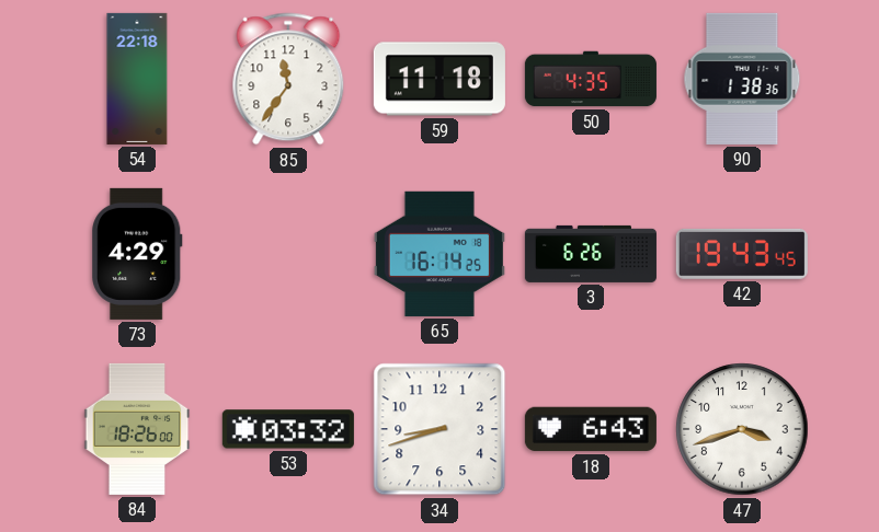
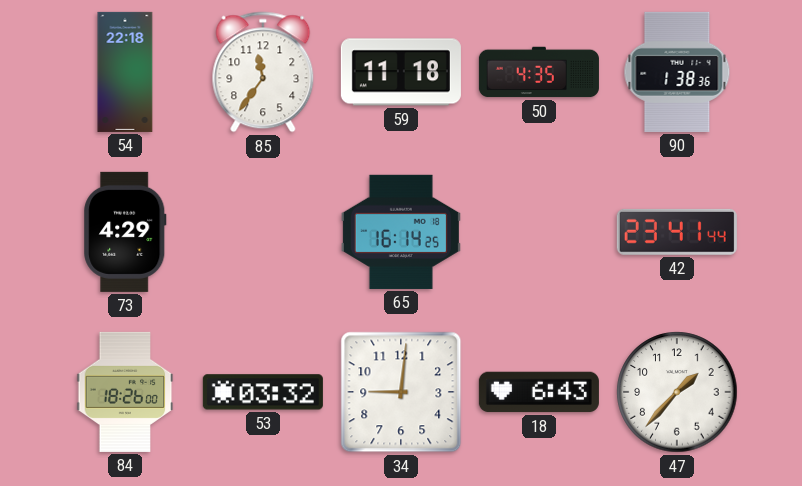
3: 6:26 -> none
42: 19:43 -> 23:41
34: 8:42 -> 9:01
47: 3:42 -> 1:37
